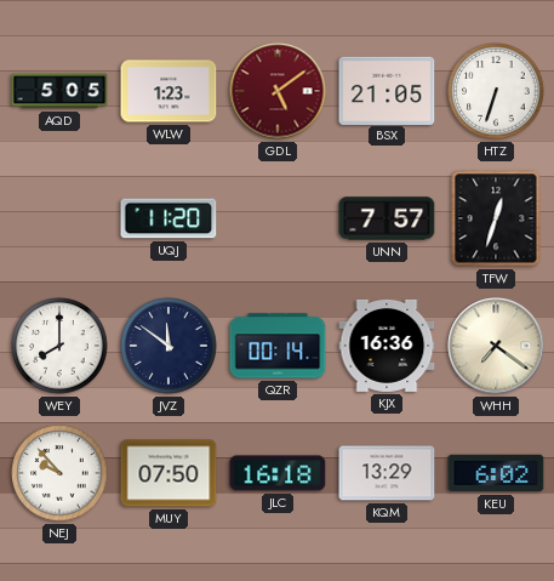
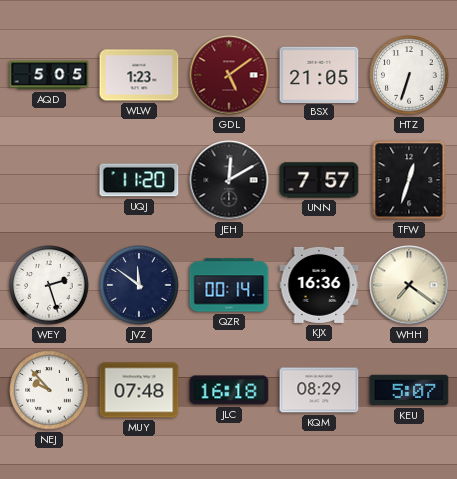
JEH: none -> 12:10
WEY: 8:00 -> 2:27
MUY: 07:50 -> 07:48
KQM: 13:29 -> 08:29
KEU: 6:02 -> 5:07
